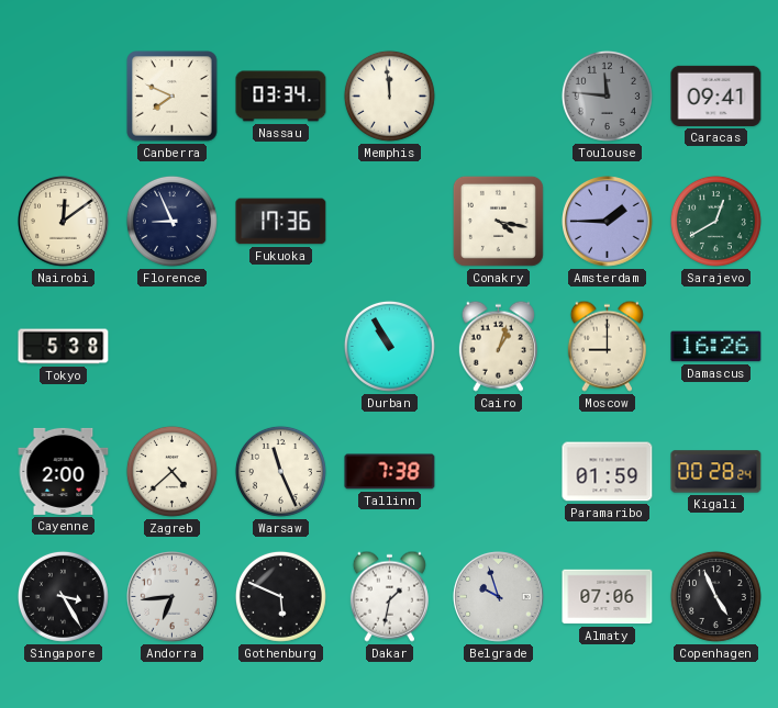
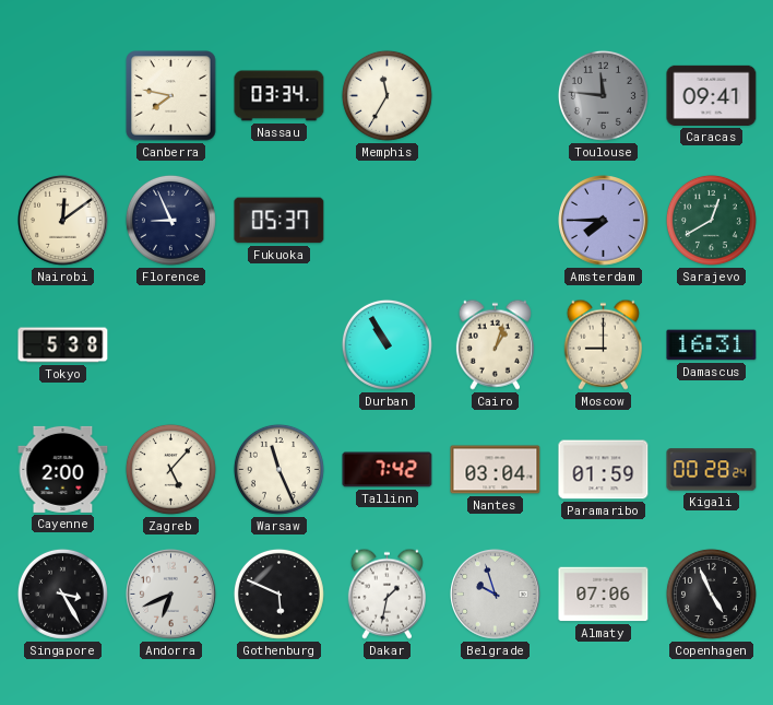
Canberra: 7:49 -> 7:47
Memphis: 11:59 -> 11:35
Fukuoka: 17:36 -> 05:37
Conakry: 4:17 -> none
Amsterdam: 1:45 -> 7:45
Damascus: 16:26 -> 16:31
Zagreb: 4:38 -> 5:07
Tallinn: 7:38 -> 7:42
Nantes: none -> 03:04
Andorra: 6:44 -> 6:41
